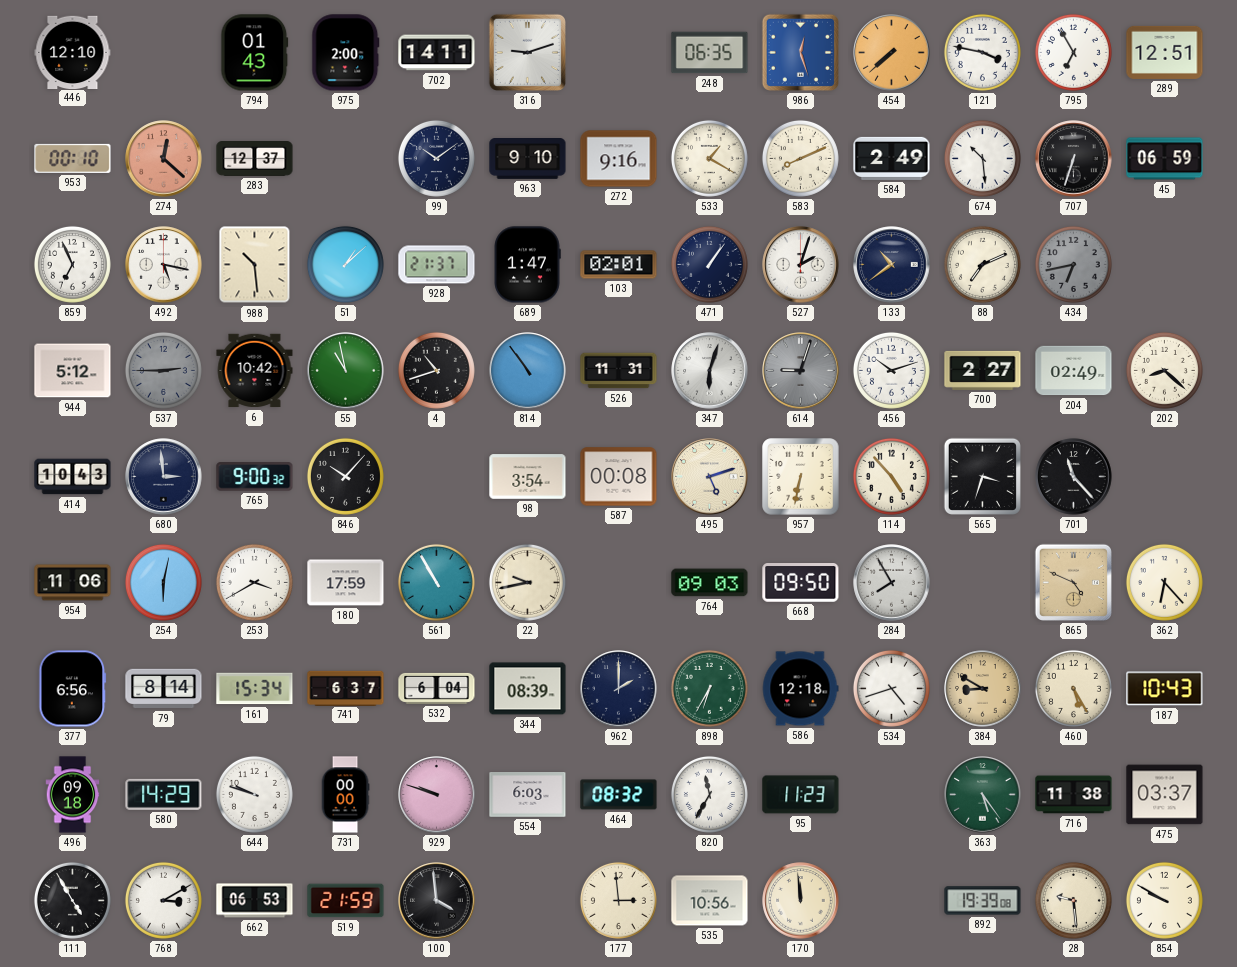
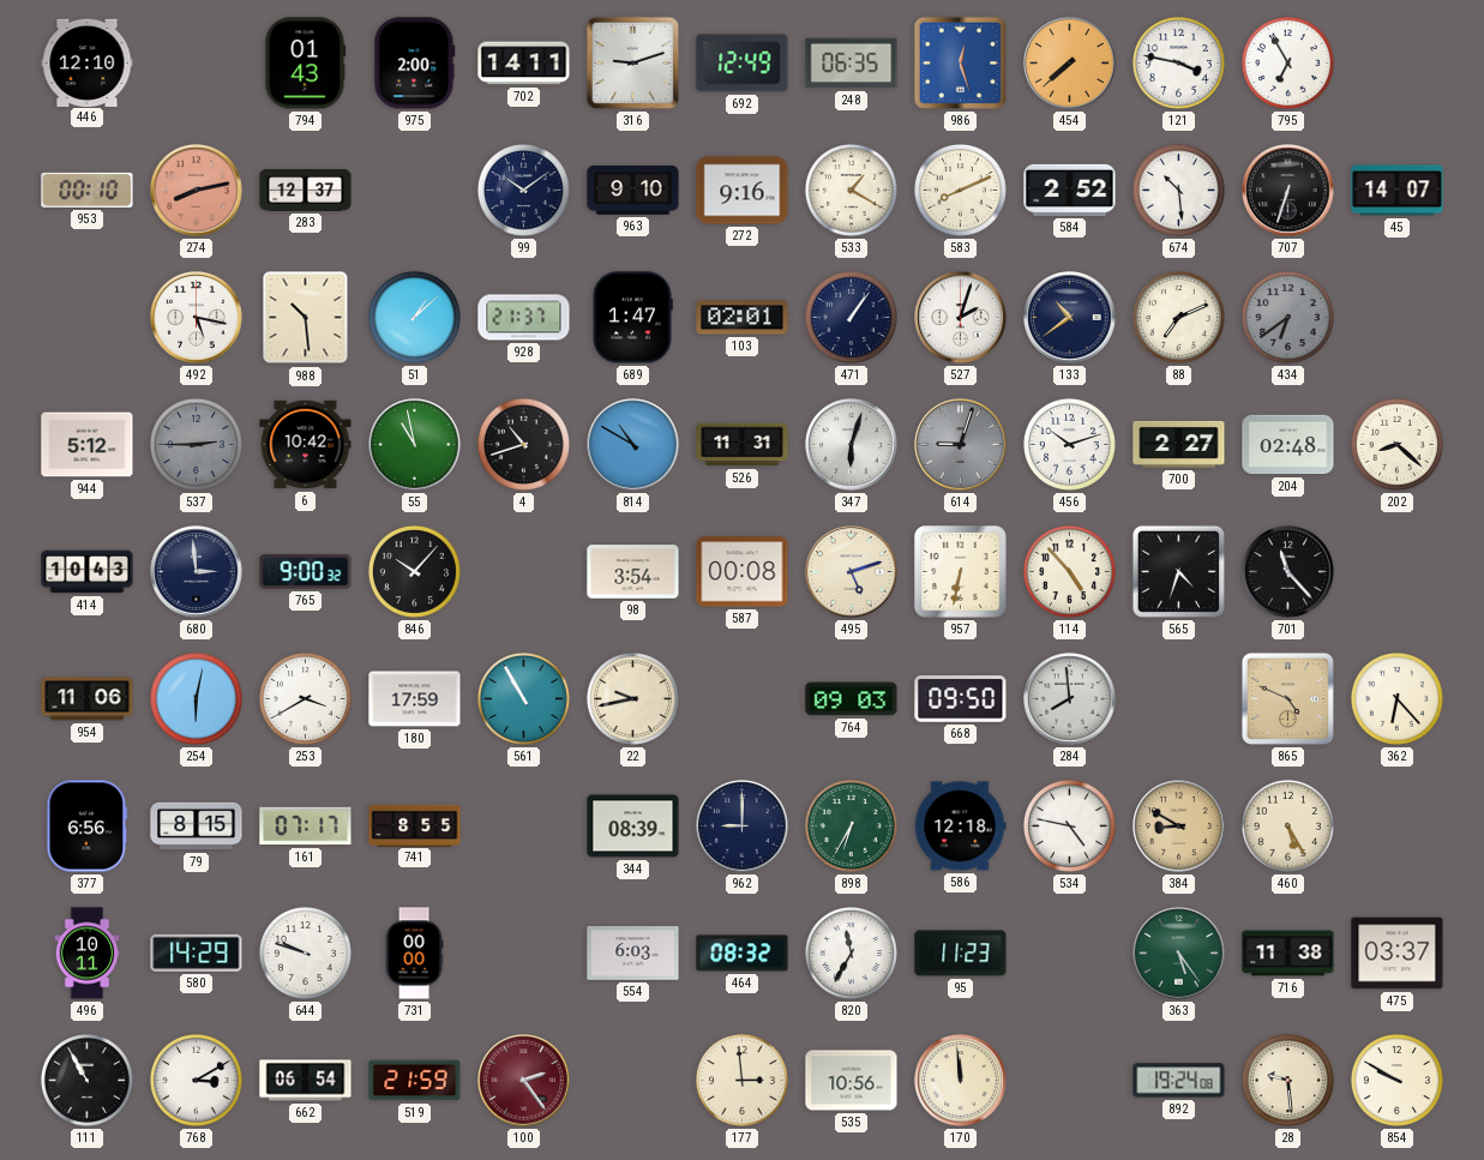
692: none -> 12:49
289: 12:51 -> none
274: 12:22 -> 8:13
584: 2:49 -> 2:52
45: 06:59 -> 14:07
859: 6:56 -> none
434: 6:43 -> 6:39
814: 10:54 -> 10:50
204: 02:49 -> 02:48
565: 3:33 -> 4:33
284: 7:55 -> 7:59
79: 8:14 -> 8:15
161: 15:34 -> 07:17
741: 6:37 -> 8:55
532: 6:04 -> none
962: 2:00 -> 9:00
534: 4:42 -> 4:47
187: 10:43 -> none
496: 09:18 -> 10:11
929: 9:48 -> none
111: 4:55 -> 10:55
662: 06:53 -> 06:54
100: 3:59 -> 2:24
100 dial: black -> burgundy
892: 19:39 -> 19:24
